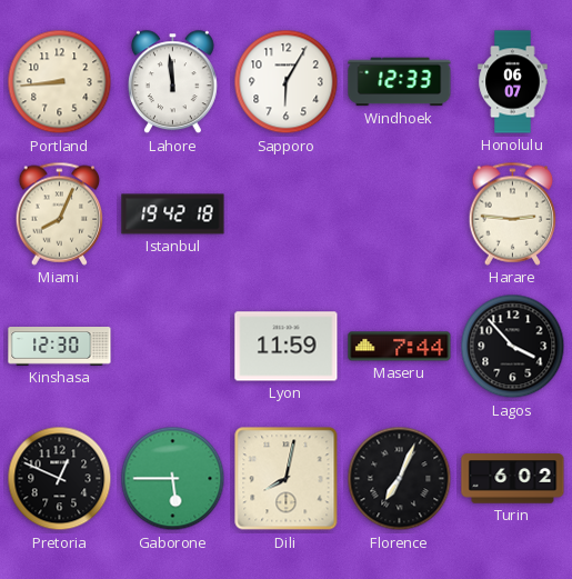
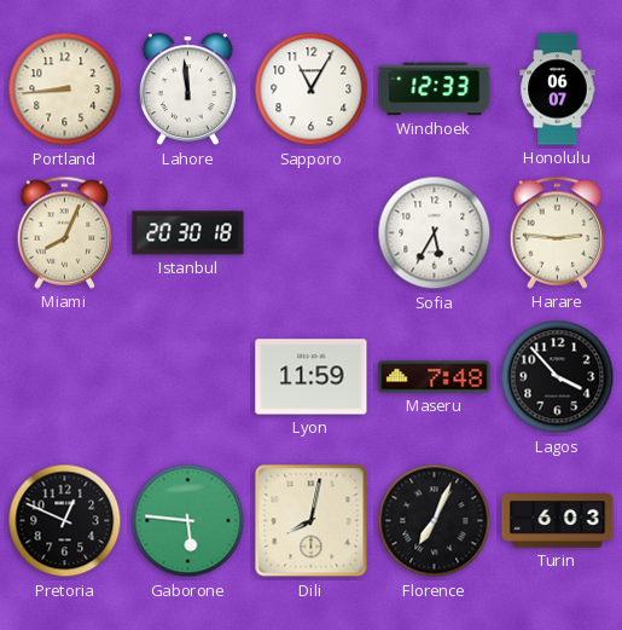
Sapporo: 6:05 -> 11:05
Istanbul: 19:42 -> 20:30
Sofia: none -> 5:35
Kinshasa: 12:30 -> none
Maseru: 7:44 -> 7:48
Gaborone: 5:45 -> 5:46
Turin: 6:02 -> 6:03
